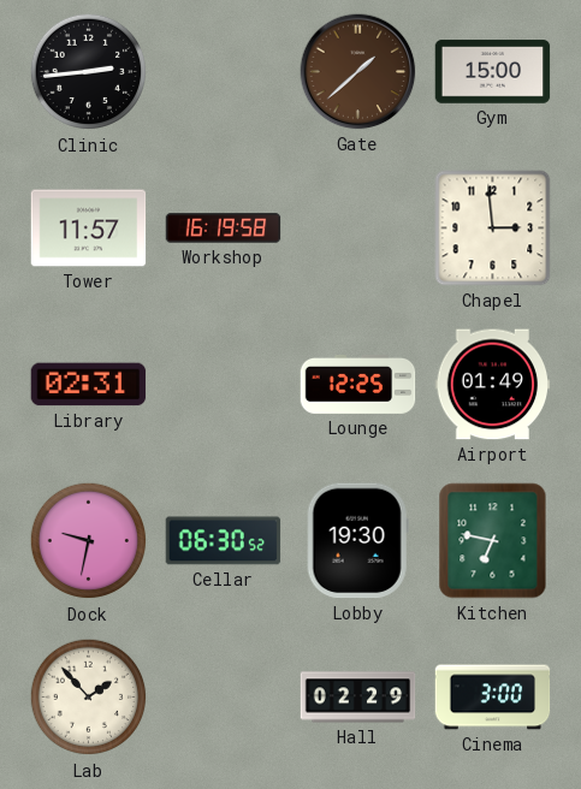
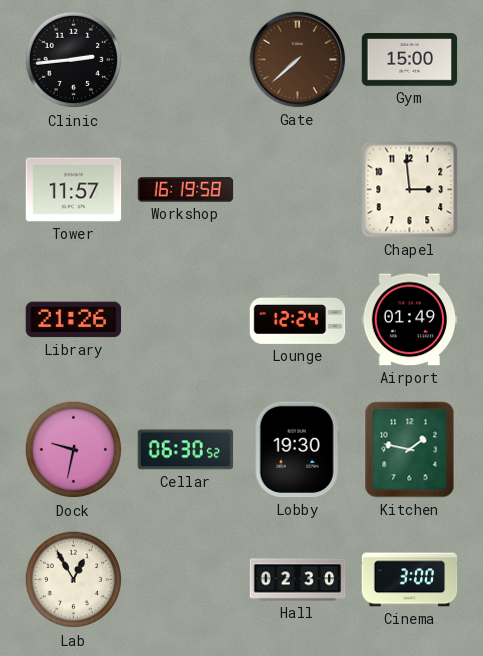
Gate: 1:38 -> 7:38
Library: 02:31 -> 21:26
Lounge: 12:25 -> 12:24
Kitchen: 6:47 -> 1:47
Lab: 1:53 -> 12:55
Hall: 02:29 -> 02:30
